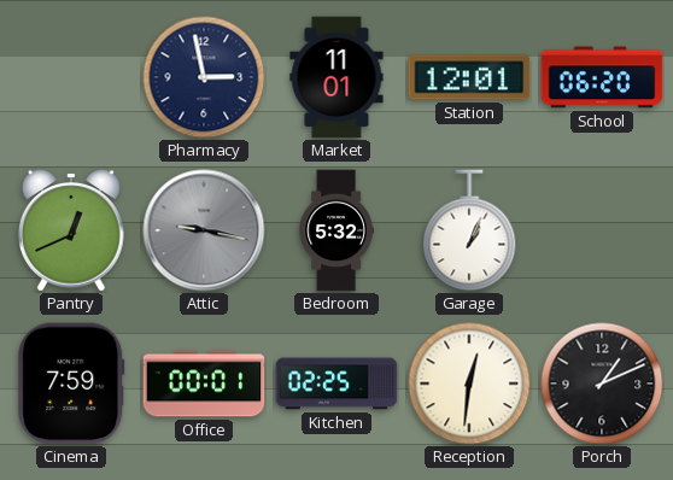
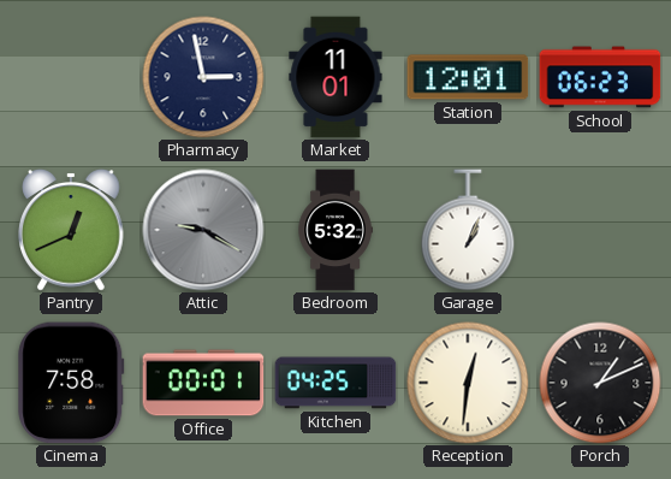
School: 06:20 -> 06:23
Attic: 9:17 -> 9:20
Cinema: 7:59 -> 7:58
Kitchen: 02:25 -> 04:25
